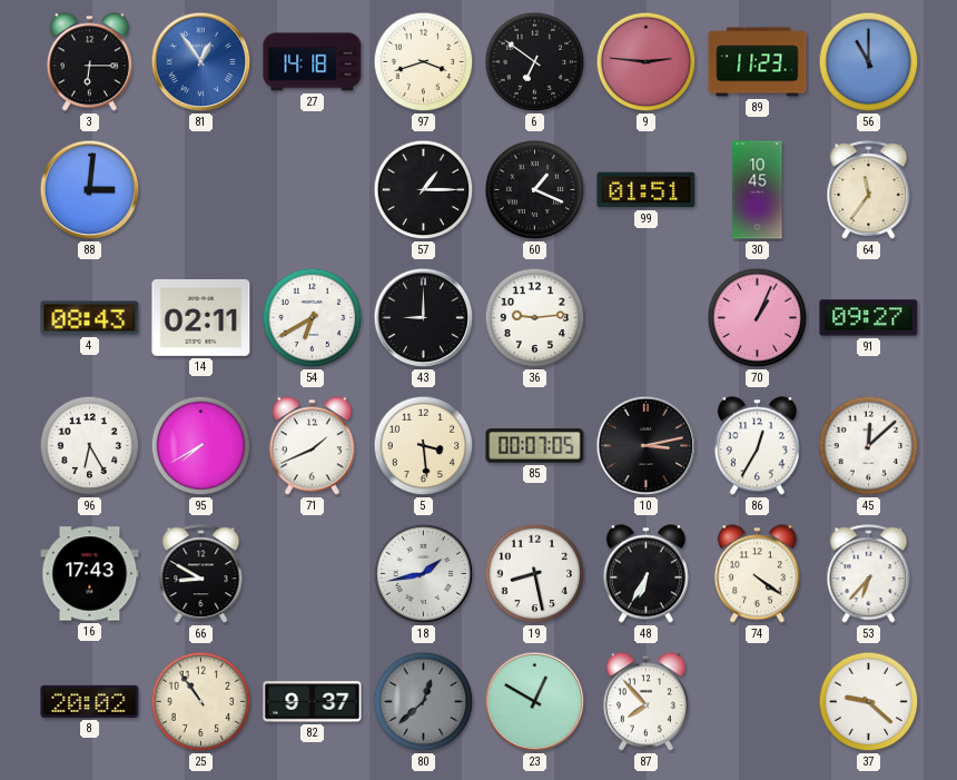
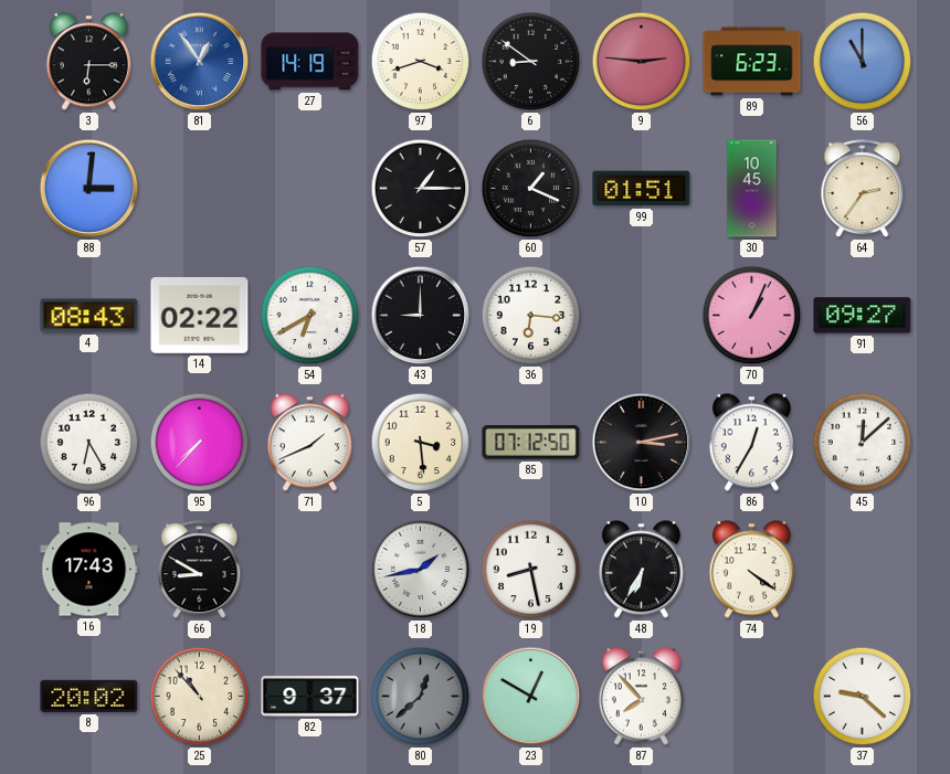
27: 14:18 -> 14:19
6: 6:51 -> 8:51
89: 11:23 -> 6:23
64: 11:36 -> 2:36
14: 02:11 -> 02:22
36: 9:14 -> 6:16
95: 7:40 -> 7:37
85: 00:07 -> 07:12
53: 6:37 -> none
25: 10:54 -> 10:53
